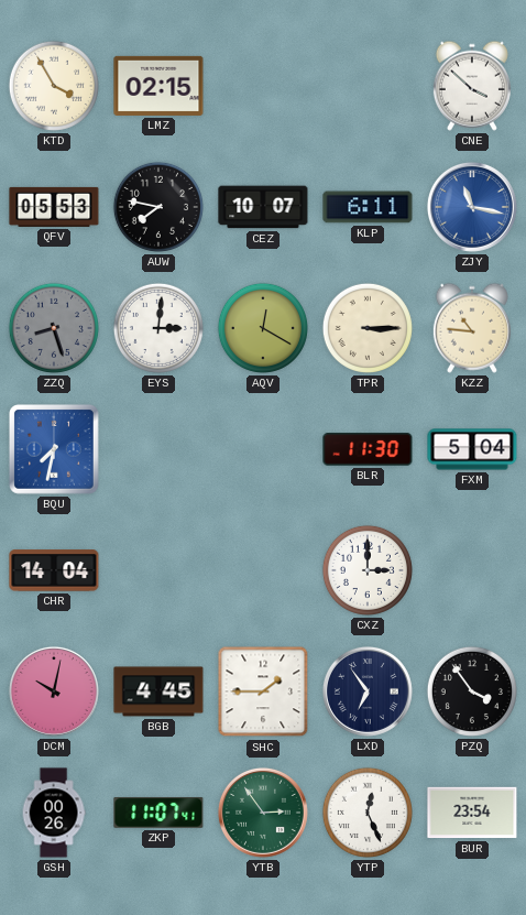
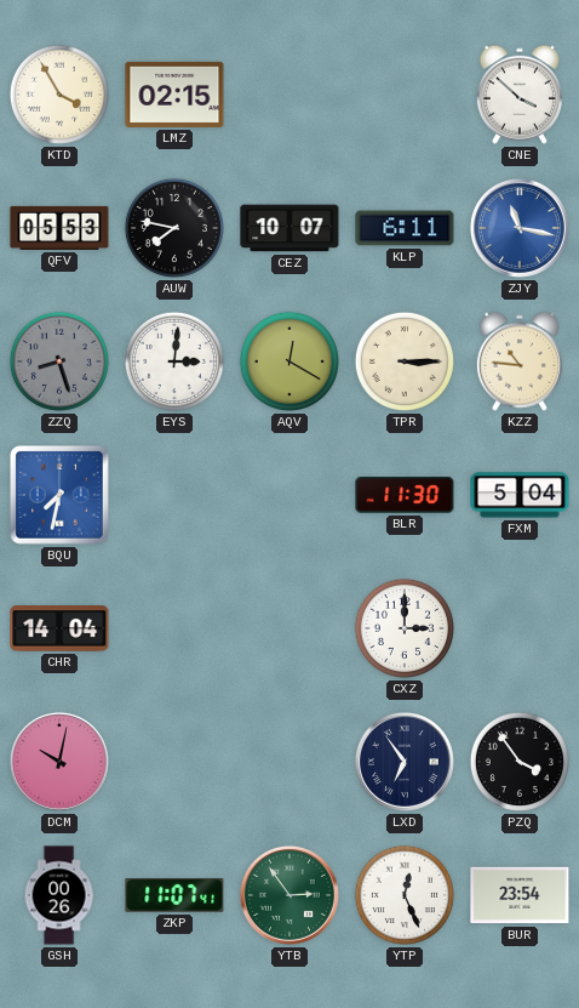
BGB: 4:45 -> none
SHC: 1:45 -> none
